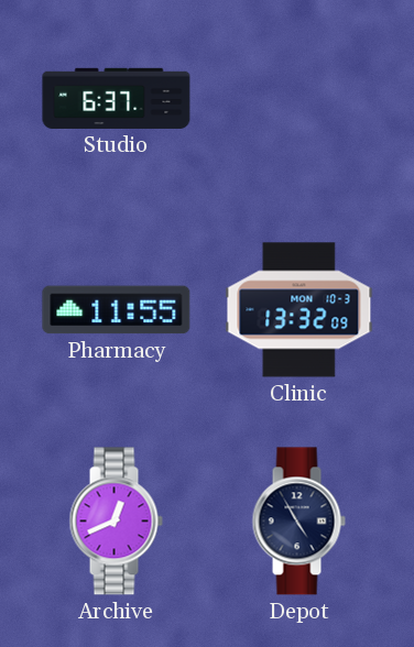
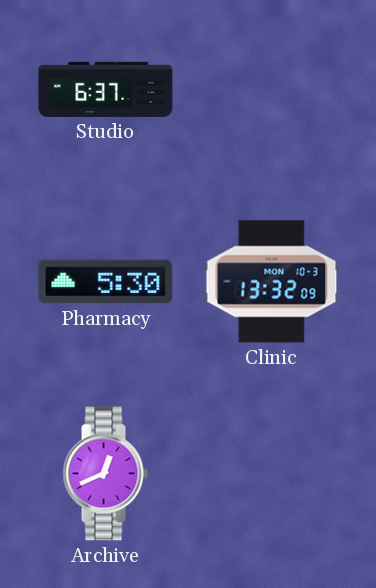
Pharmacy: 11:55 -> 5:30
Depot: 4:55 -> none
